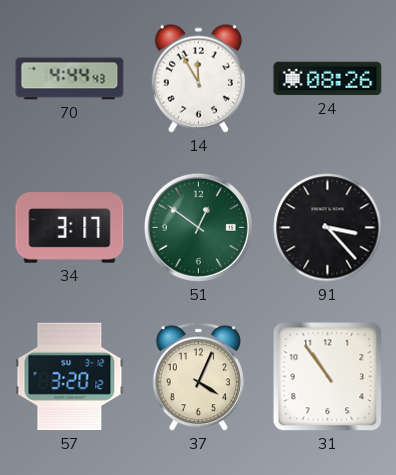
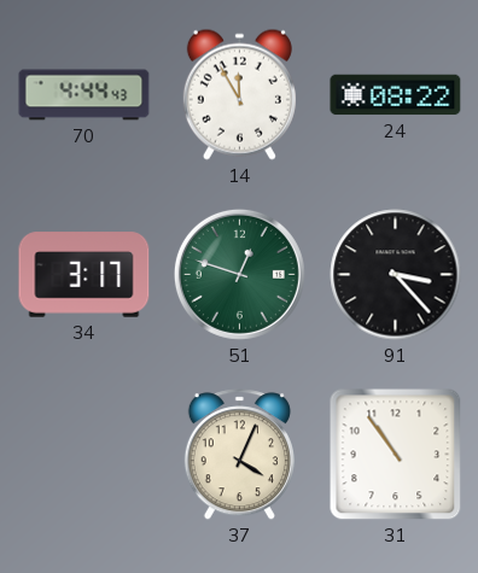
24: 08:26 -> 08:22
51: 12:51 -> 12:48
57: 3:20 -> none
